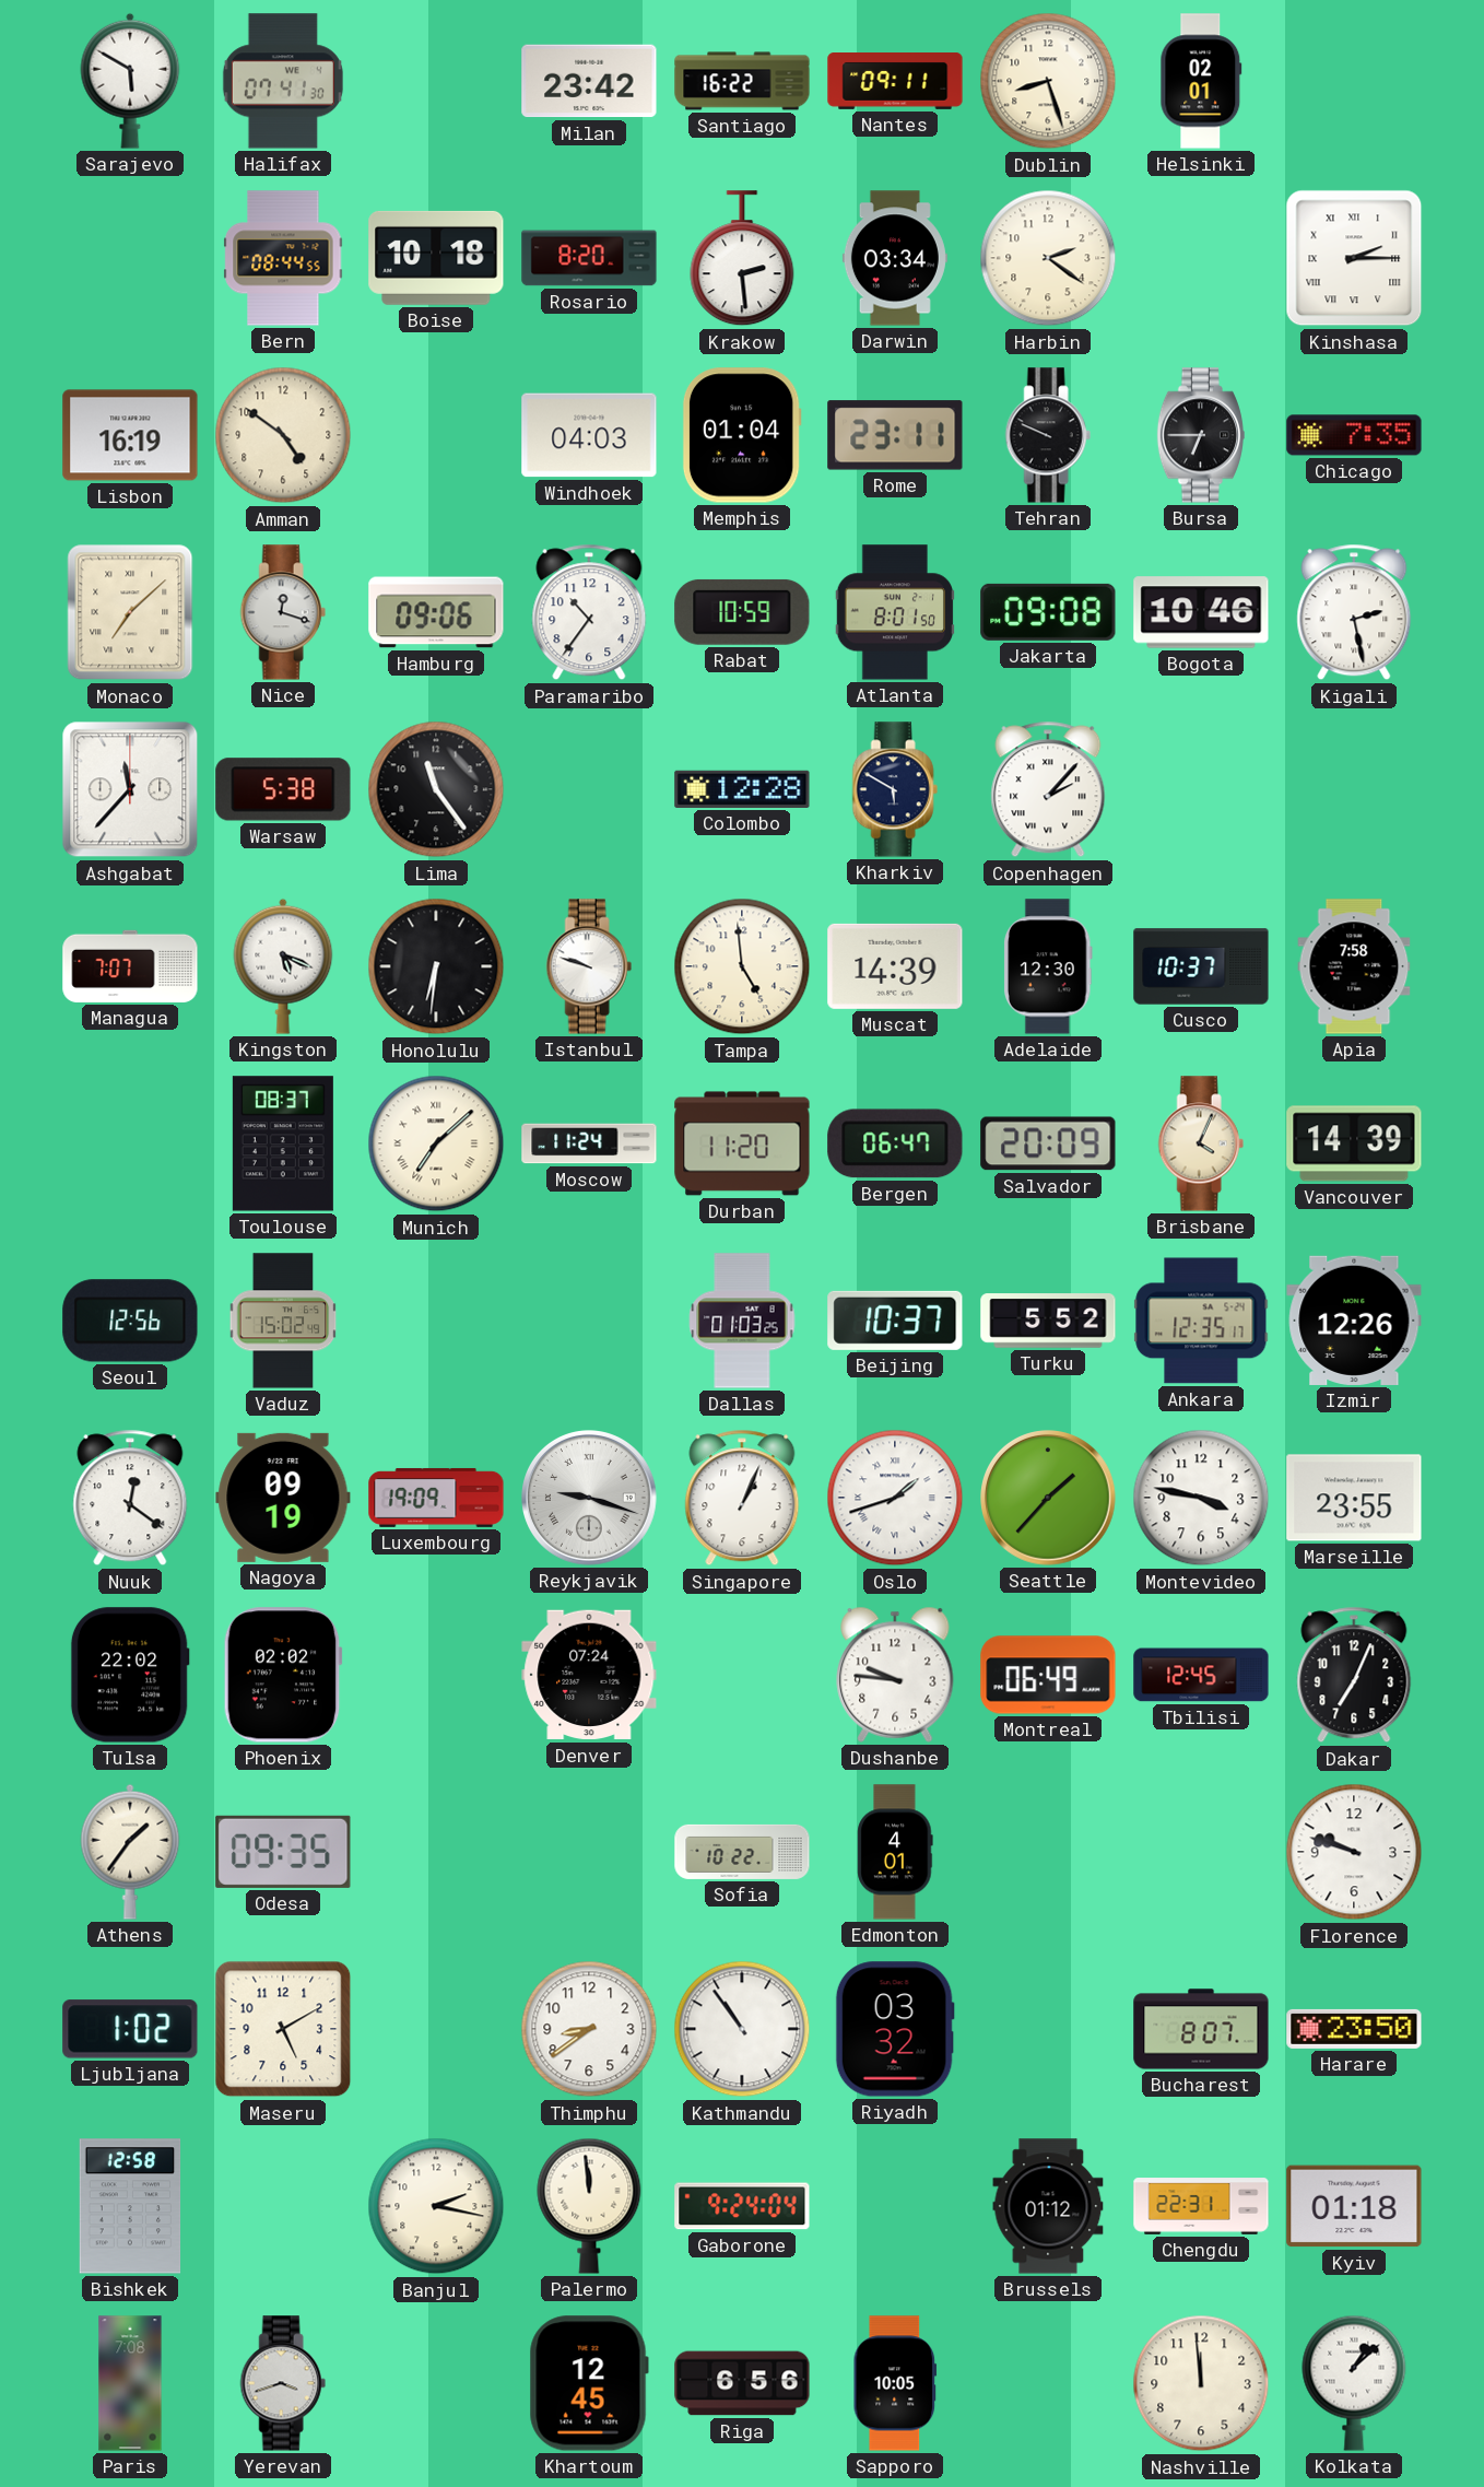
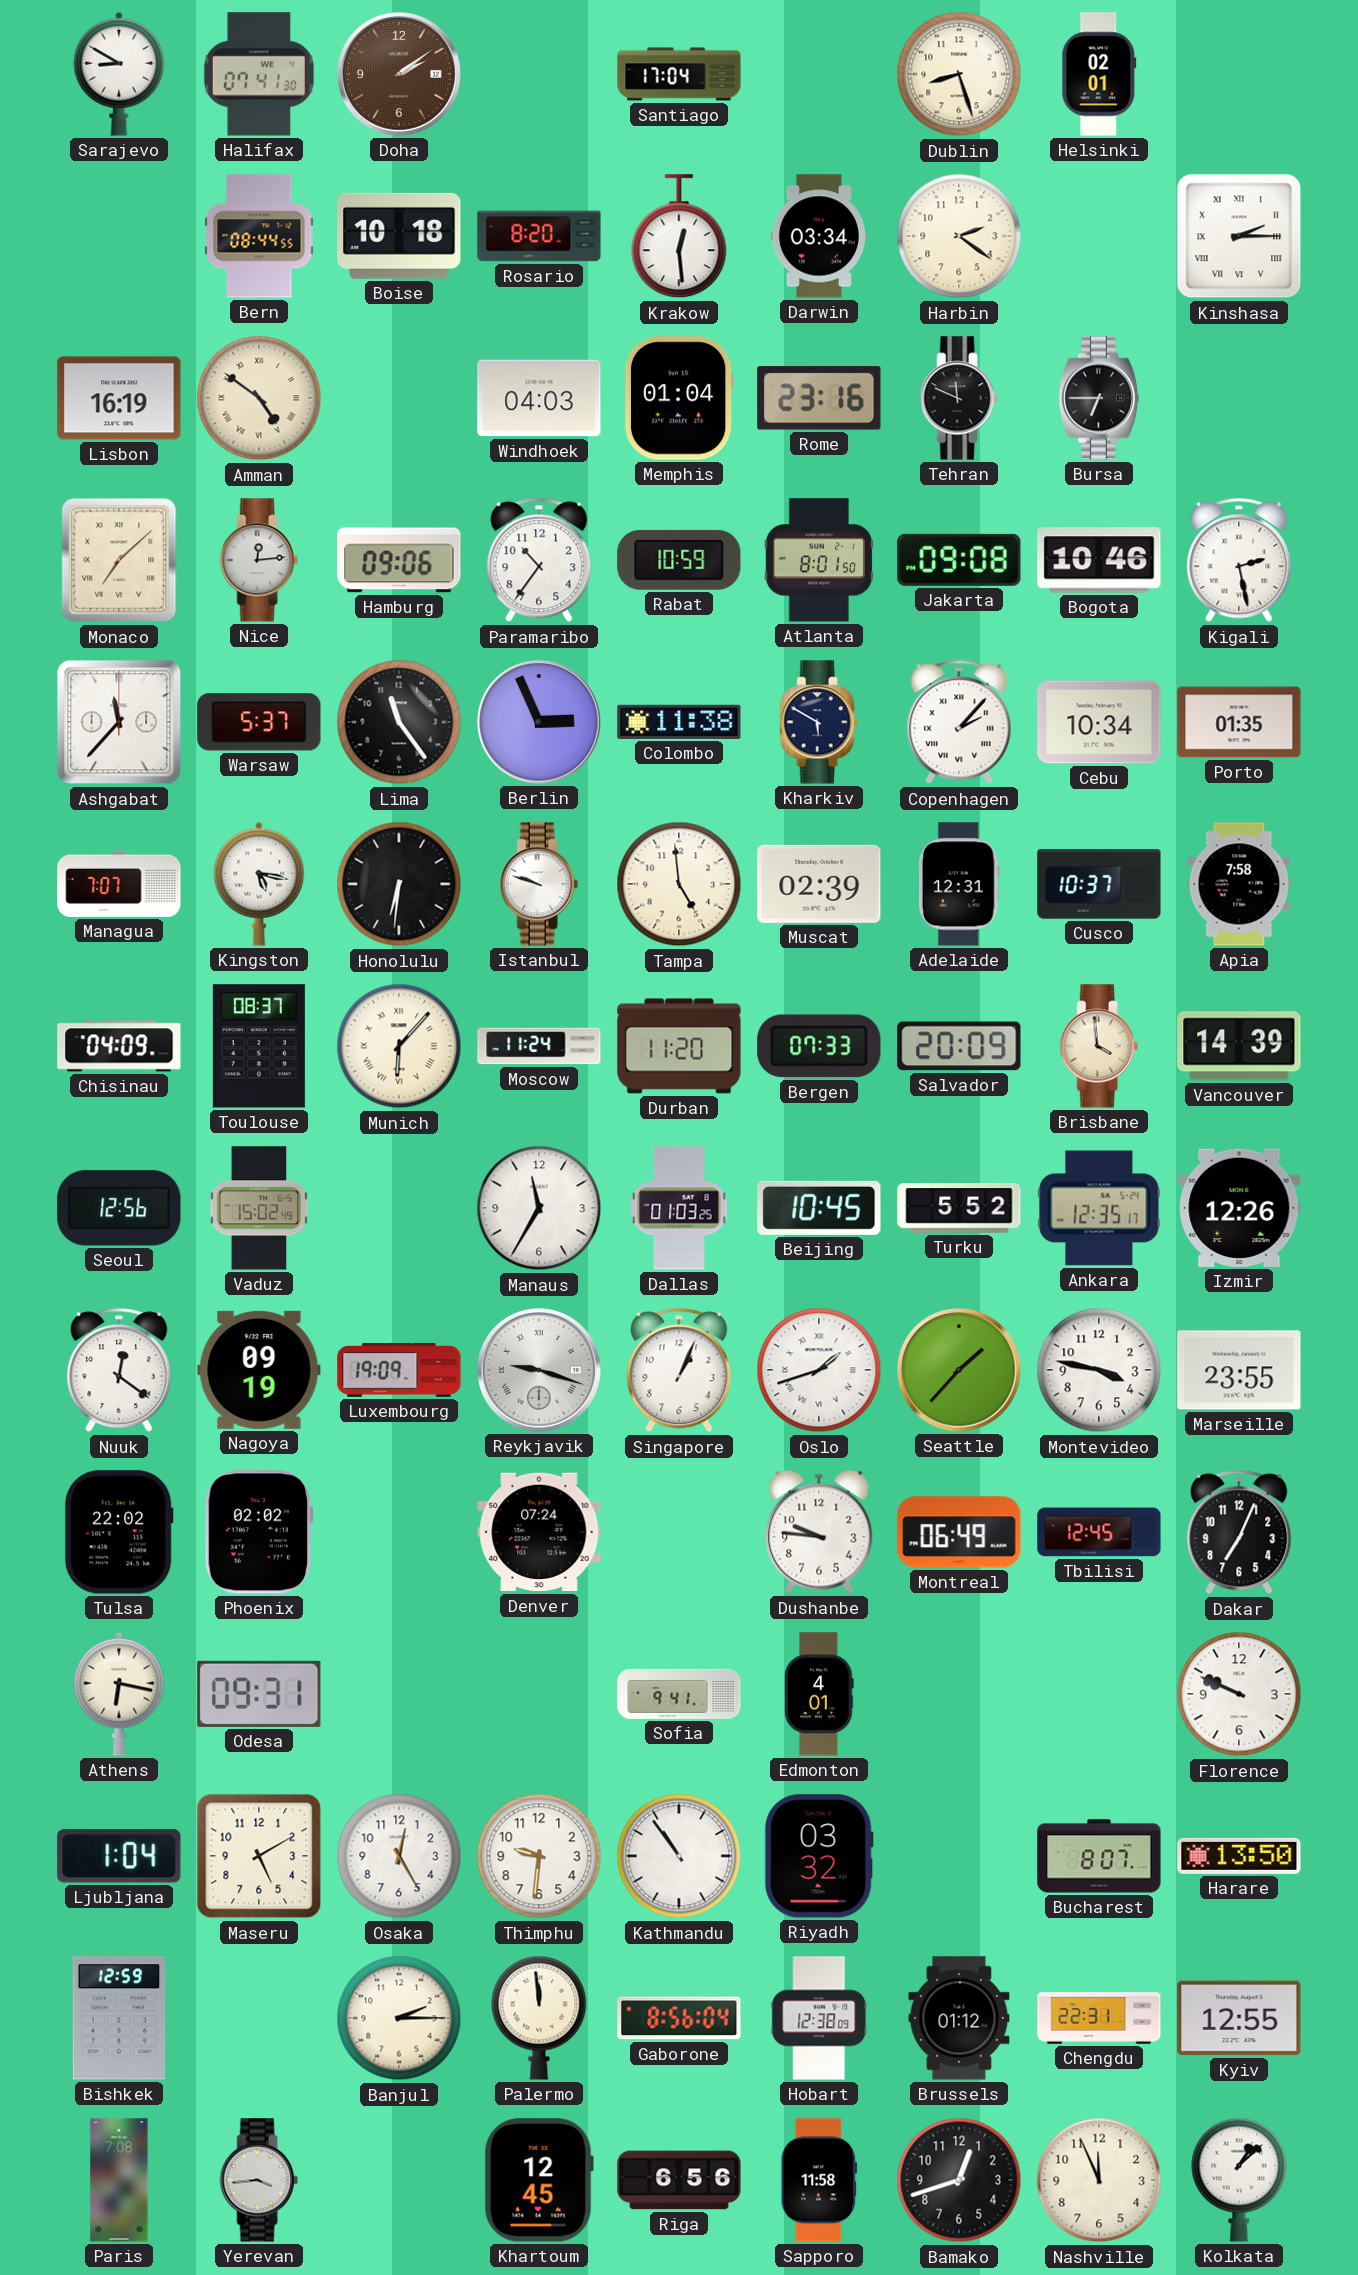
Sarajevo: 5:50 -> 8:50
Doha: none -> 2:09
Milan: 23:42 -> none
Santiago: 16:22 -> 17:04
Nantes: 09:11 -> none
Krakow: 2:29 -> 12:29
Amman numerals: Arabic -> Roman
Rome: 23:11 -> 23:16
Tehran: 9:49 -> 11:49
Chicago: 7:35 -> none
Nice: 12:18 -> 12:14
Warsaw: 5:38 -> 5:37
Berlin: none -> 2:56
Colombo: 12:28 -> 11:38
Cebu: none -> 10:34
Porto: none -> 01:35
Kingston: 5:19 -> 5:17
Muscat: 14:39 -> 02:39
Adelaide: 12:30 -> 12:31
Chisinau: none -> 04:09
Munich: 7:08 -> 6:07
Bergen: 06:47 -> 07:33
Brisbane: 4:04 -> 3:59
Manaus: none -> 11:35
Beijing: 10:37 -> 10:45
Athens: 1:36 -> 6:17
Odesa: 09:35 -> 09:31
Sofia: 10:22 -> 9:41
Florence: 9:48 -> 9:49
Ljubljana: 1:02 -> 1:04
Osaka: none -> 12:25
Thimphu: 8:39 -> 9:31
Harare: 23:50 -> 13:50
Bishkek: 12:58 -> 12:59
Banjul: 2:17 -> 2:15
Gaborone: 9:24 -> 8:56
Hobart: none -> 12:38
Kyiv: 01:18 -> 12:55
Yerevan: 3:42 -> 3:44
Sapporo: 10:05 -> 11:58
Bamako: none -> 12:42
Nashville: 11:59 -> 11:56
